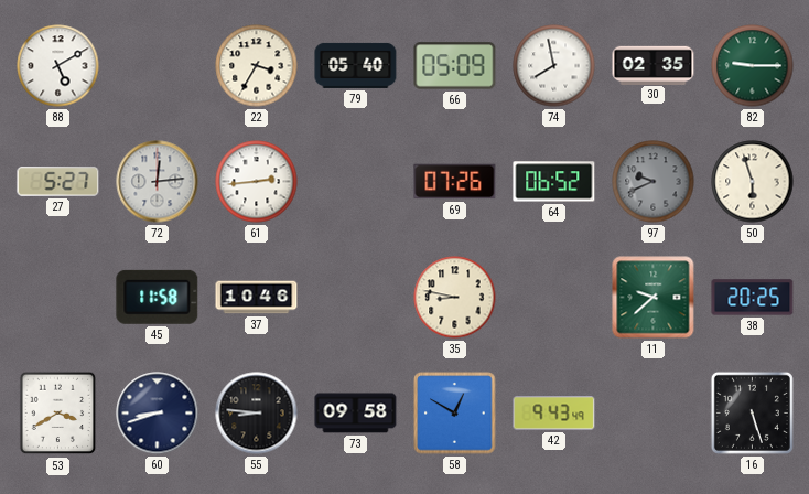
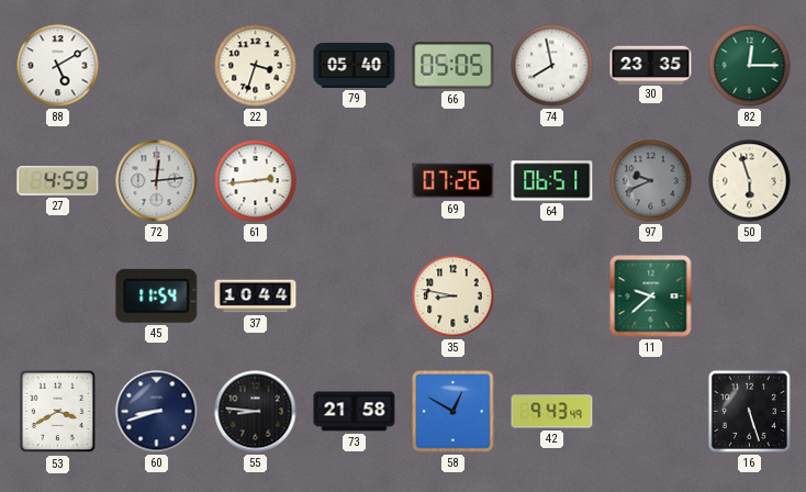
22: 3:35 -> 3:33
66: 05:09 -> 05:05
30: 02:35 -> 23:35
82: 9:15 -> 12:15
27: 5:27 -> 4:59
64: 06:52 -> 06:51
45: 11:58 -> 11:54
37: 10:46 -> 10:44
38: 20:25 -> none
73: 09:58 -> 21:58
